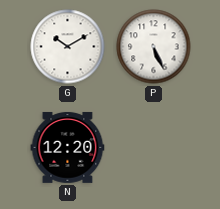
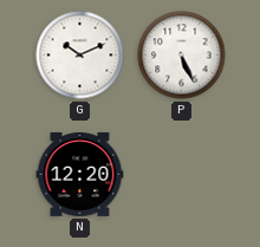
G: 10:10 -> 10:11
